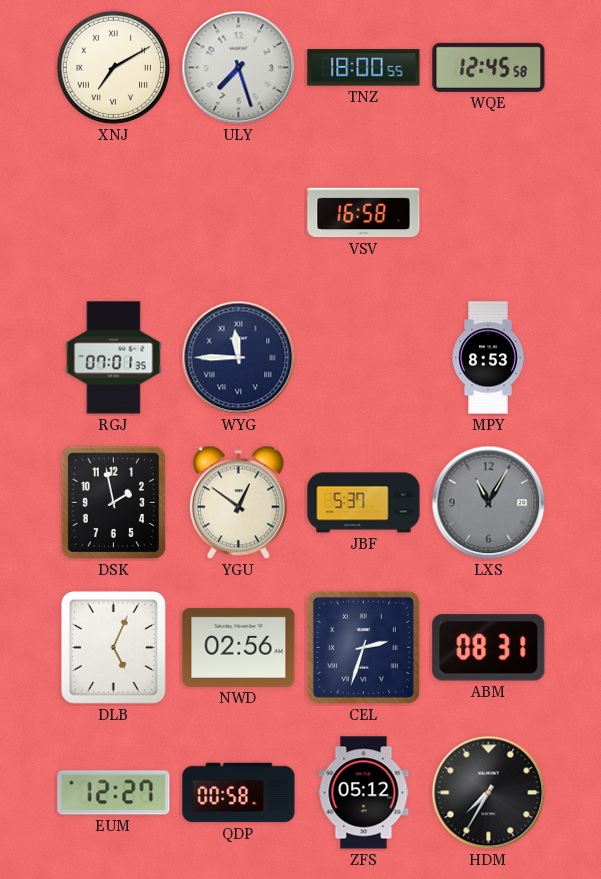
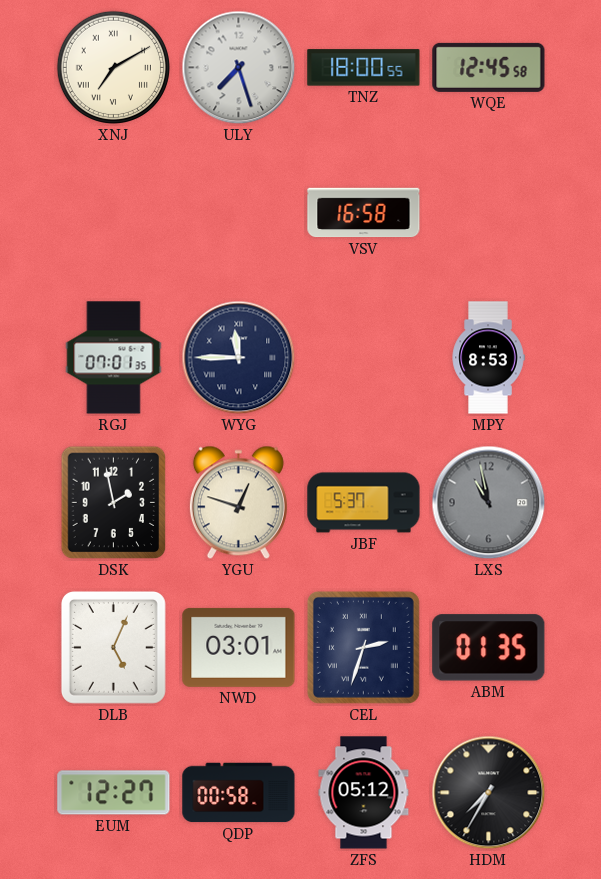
YGU: 12:51 -> 12:48
LXS: 11:05 -> 10:58
NWD: 02:56 -> 03:01
ABM: 08:31 -> 01:35
